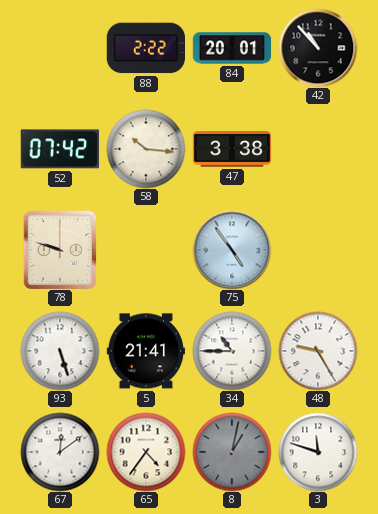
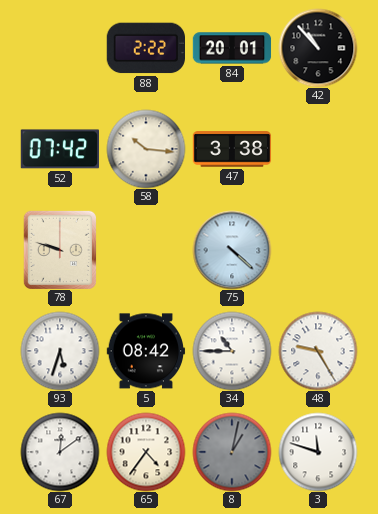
75: 4:54 -> 4:22
93: 5:27 -> 5:33
5: 21:41 -> 08:42
